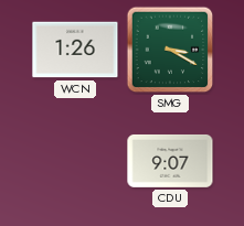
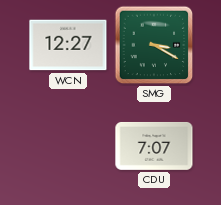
WCN: 1:26 -> 12:27
CDU: 9:07 -> 7:07
